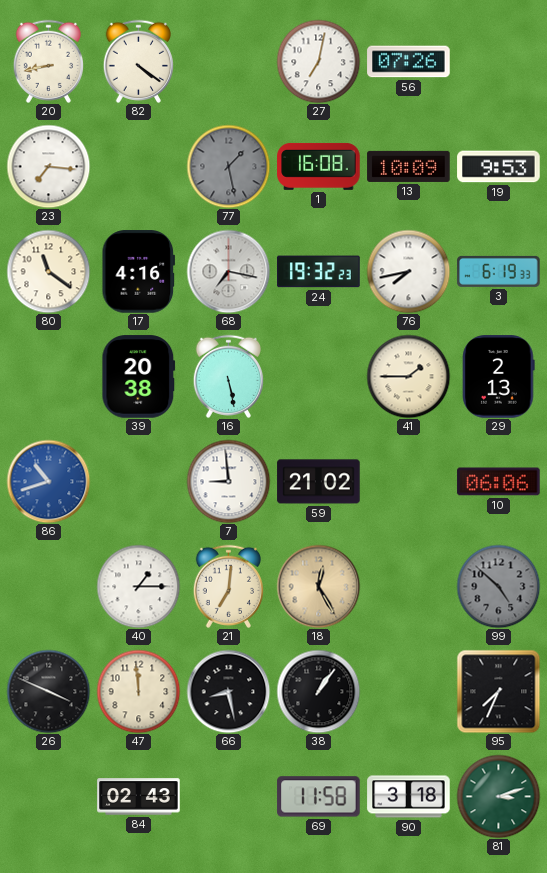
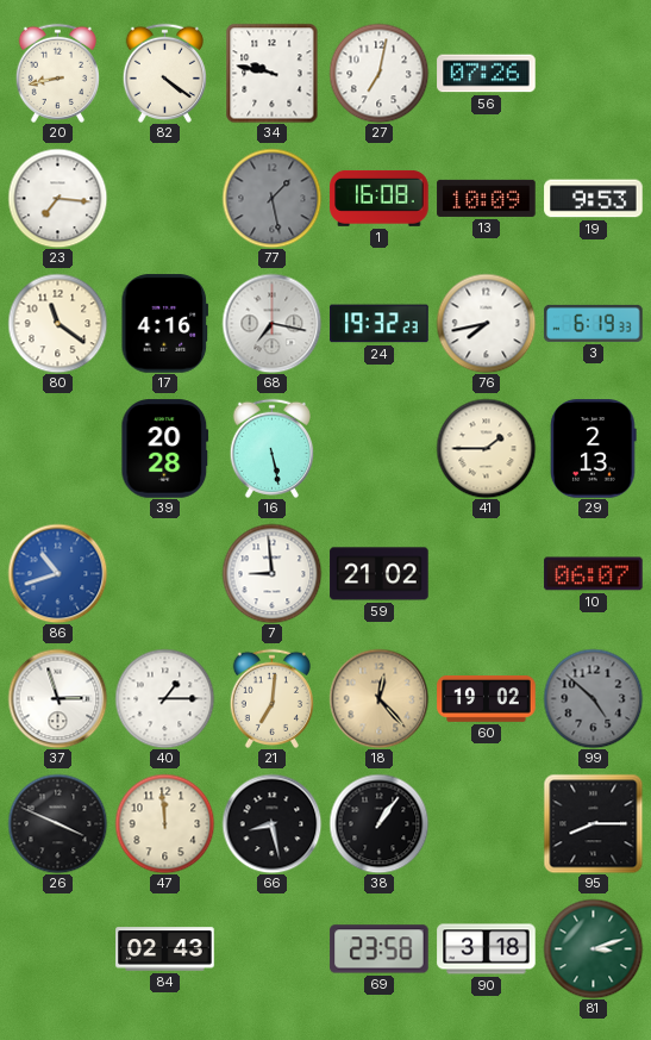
34: none -> 9:47
39: 20:38 -> 20:28
10: 06:06 -> 06:07
37: none -> 2:57
18: 12:25 -> 12:23
60: none -> 19:02
95: 7:34 -> 8:15
69: 11:58 -> 23:58
